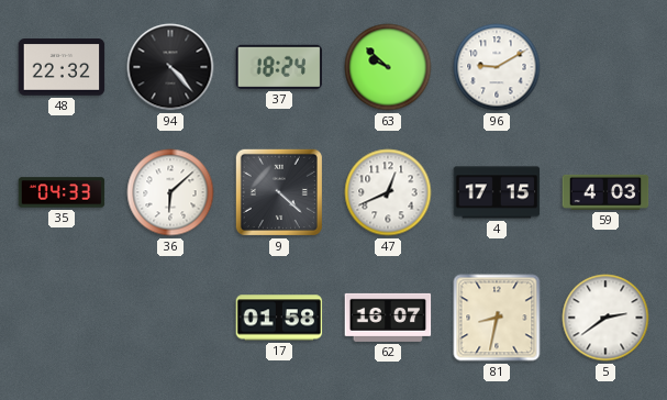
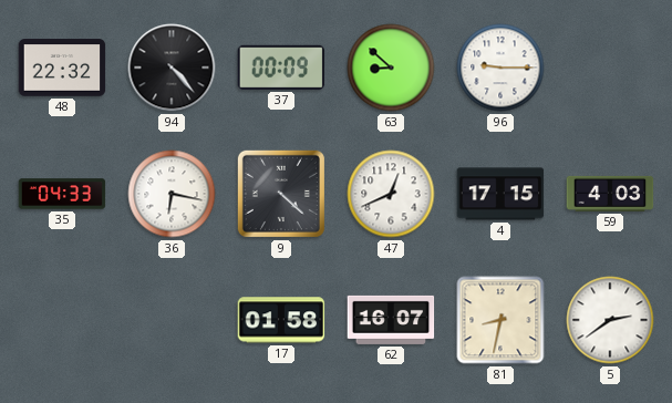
37: 18:24 -> 00:09
63: 9:52 -> 8:52
96: 9:10 -> 9:15
36: 6:08 -> 6:17
